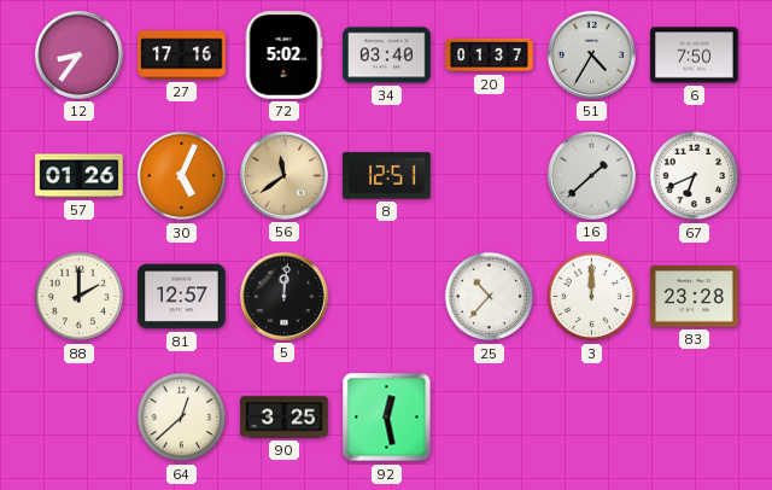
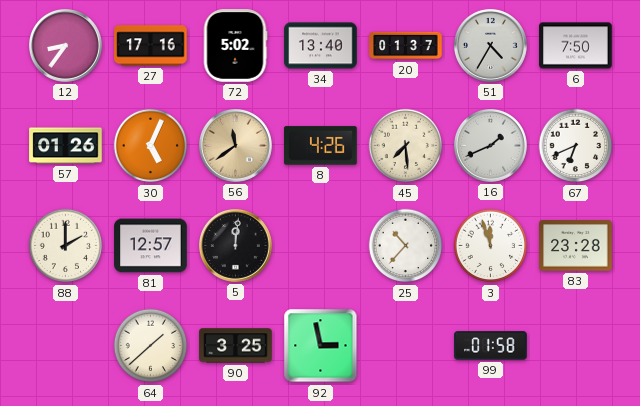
34: 03:40 -> 13:40
8: 12:51 -> 4:26
45: none -> 7:29
16: 1:38 -> 1:41
3: 12:00 -> 11:57
64: 12:38 -> 1:38
92: 12:28 -> 2:58
99: none -> 01:58
